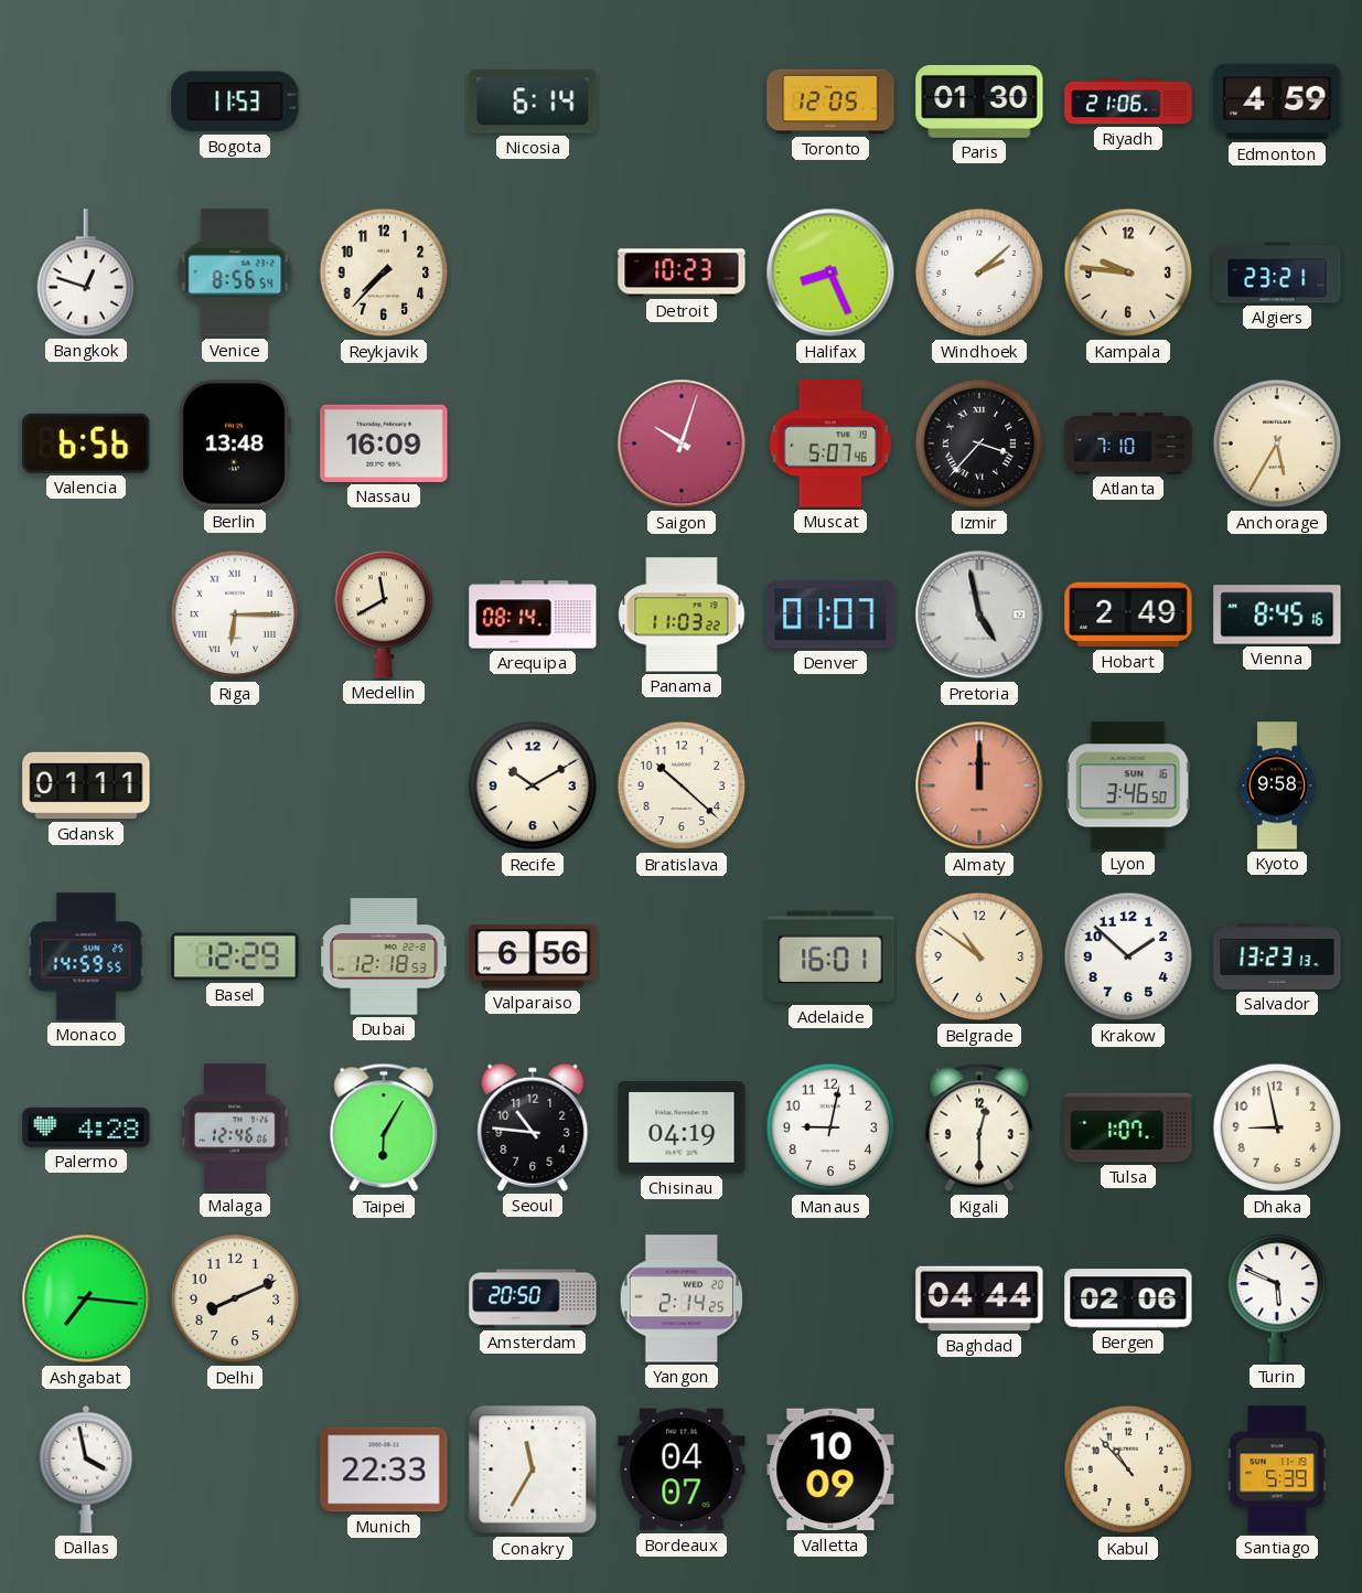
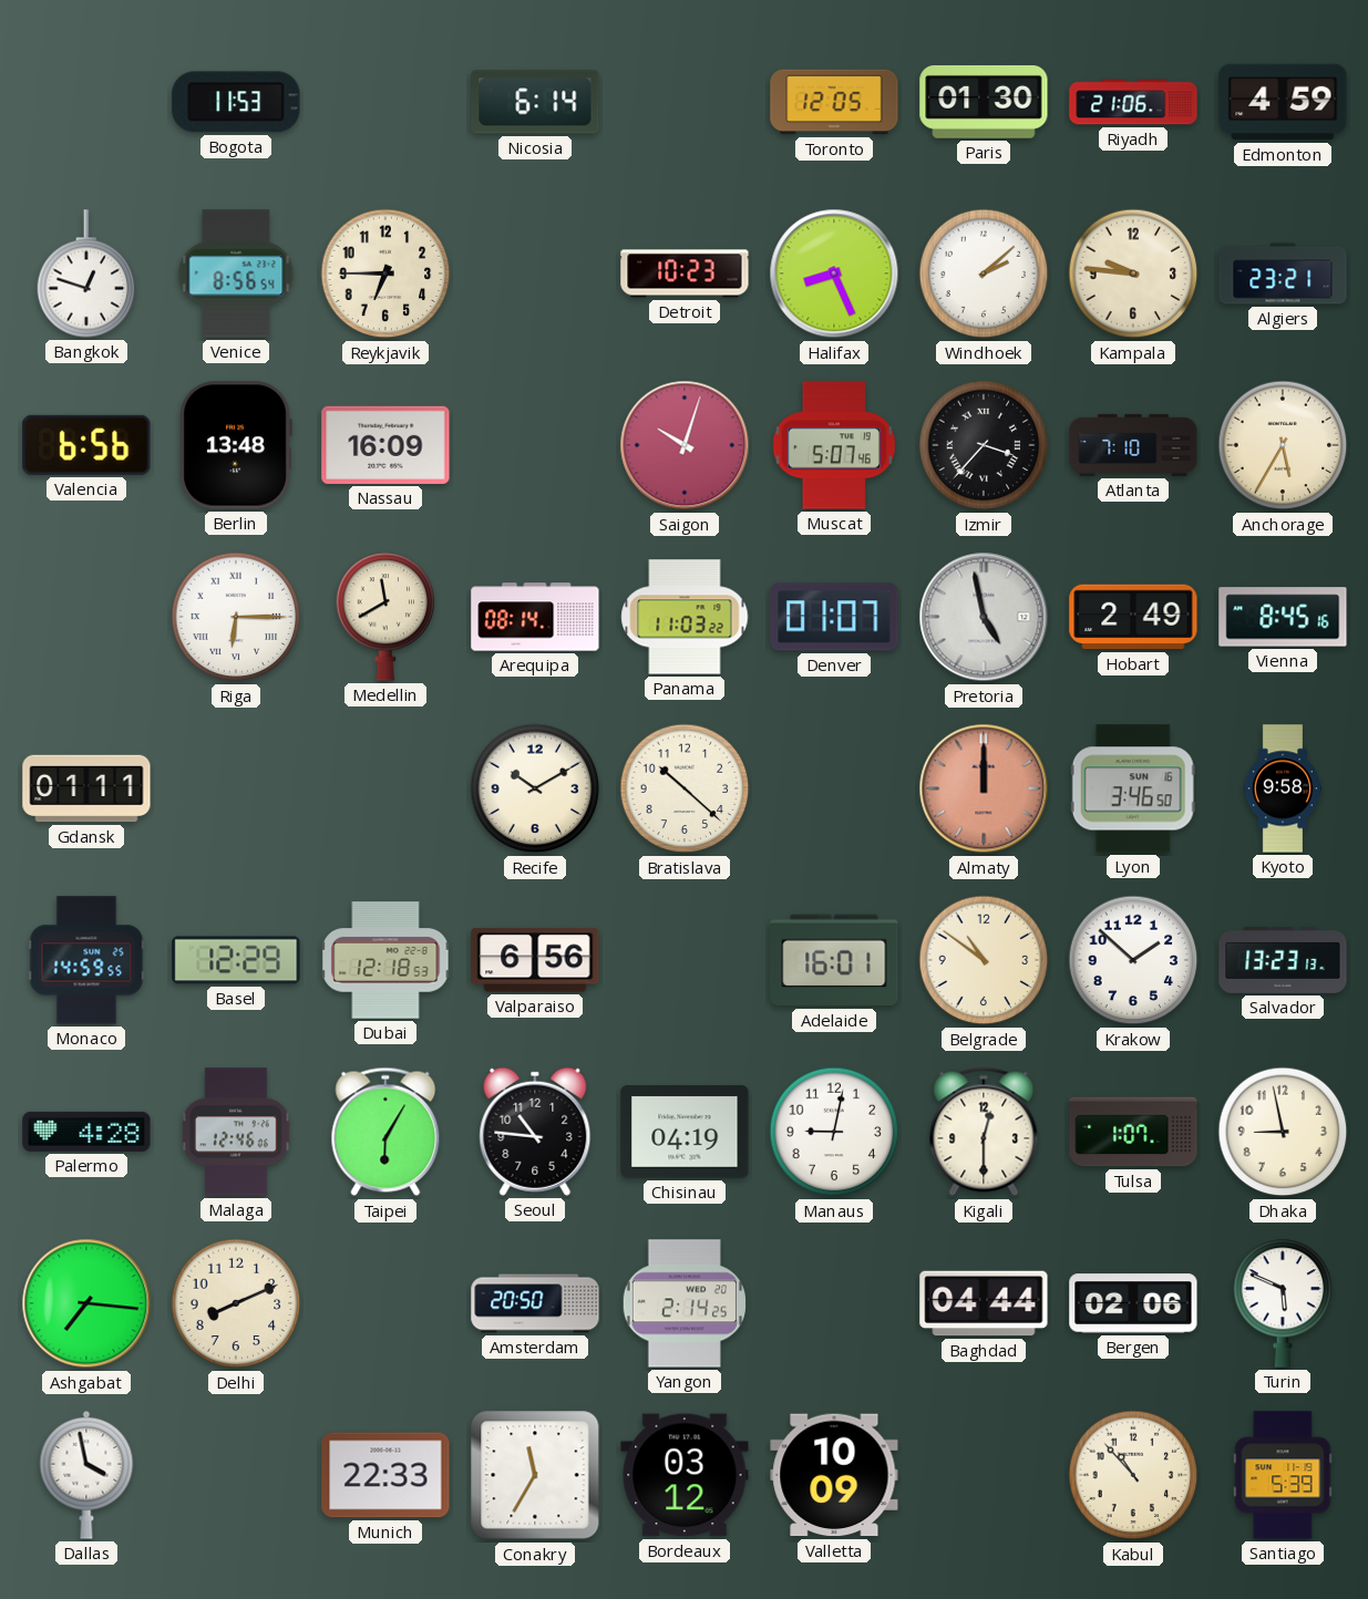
Reykjavik: 7:37 -> 6:45
Bordeaux: 04:07 -> 03:12
